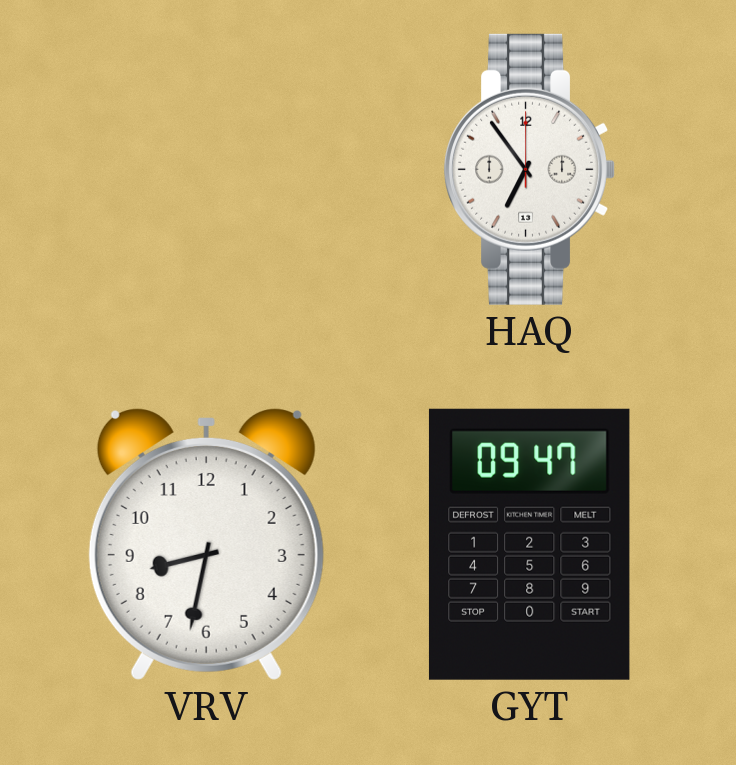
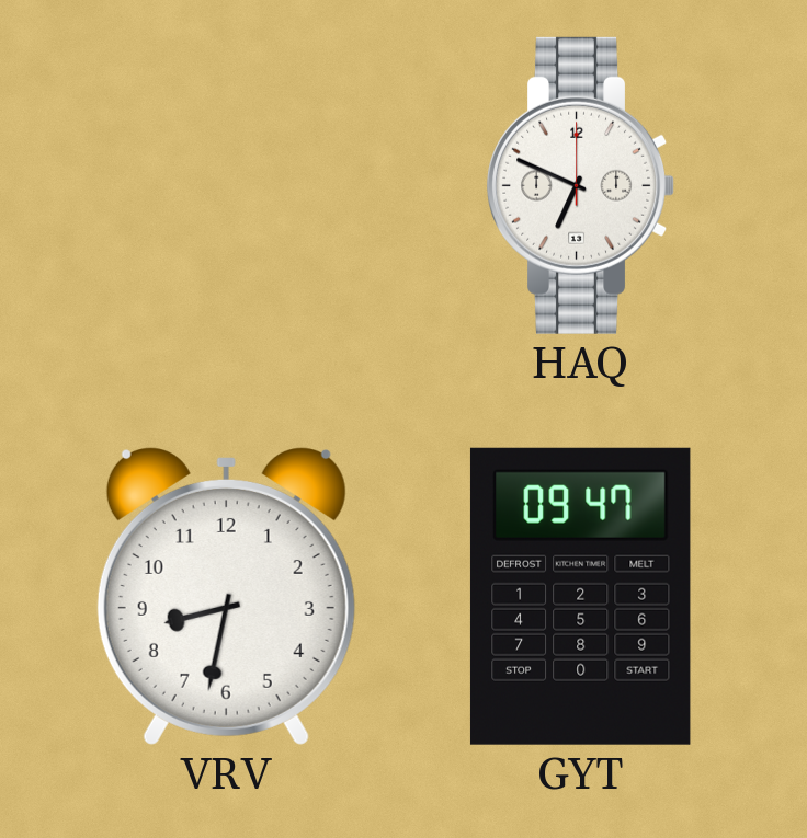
HAQ: 6:54 -> 6:49
